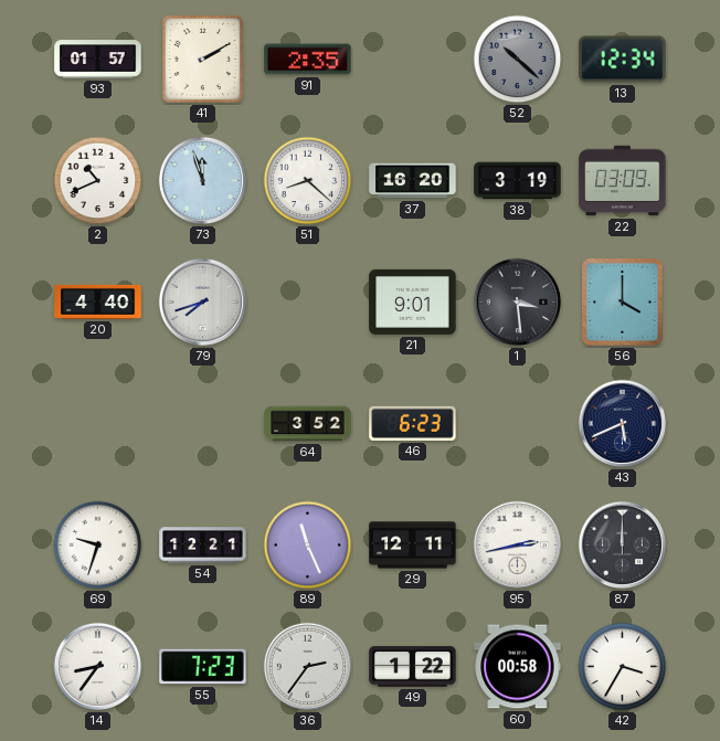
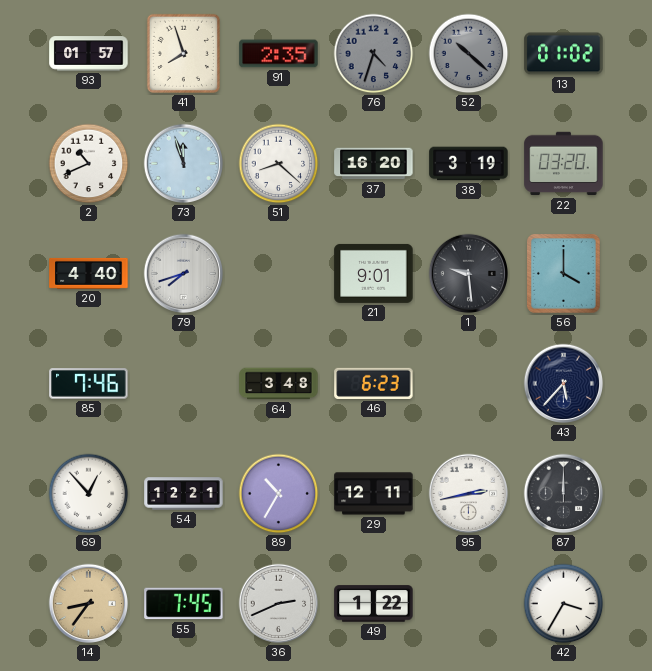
41: 2:10 -> 7:57
76: none -> 4:33
13: 12:34 -> 01:02
22: 03:09 -> 03:20
1: 3:29 -> 9:29
85: none -> 7:46
64: 3:52 -> 3:48
43: 5:41 -> 5:37
69: 9:33 -> 12:53
89: 11:26 -> 10:35
14 dial: white -> champagne
55: 7:23 -> 7:45
36: 2:36 -> 2:41
60: 00:58 -> none
